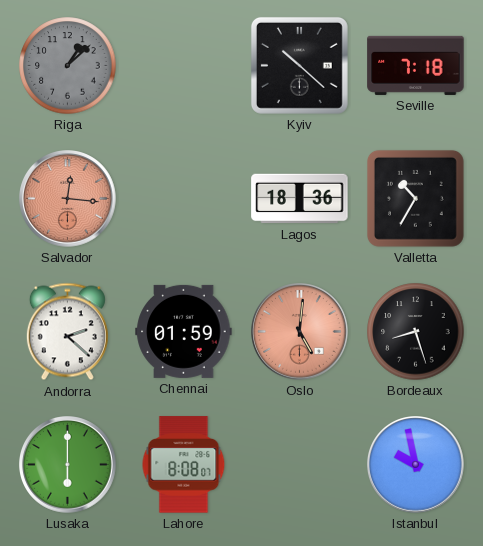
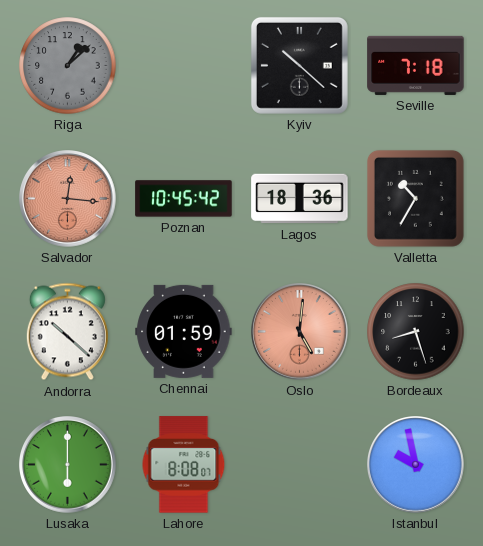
Poznan: none -> 10:45
Andorra: 2:22 -> 10:22
